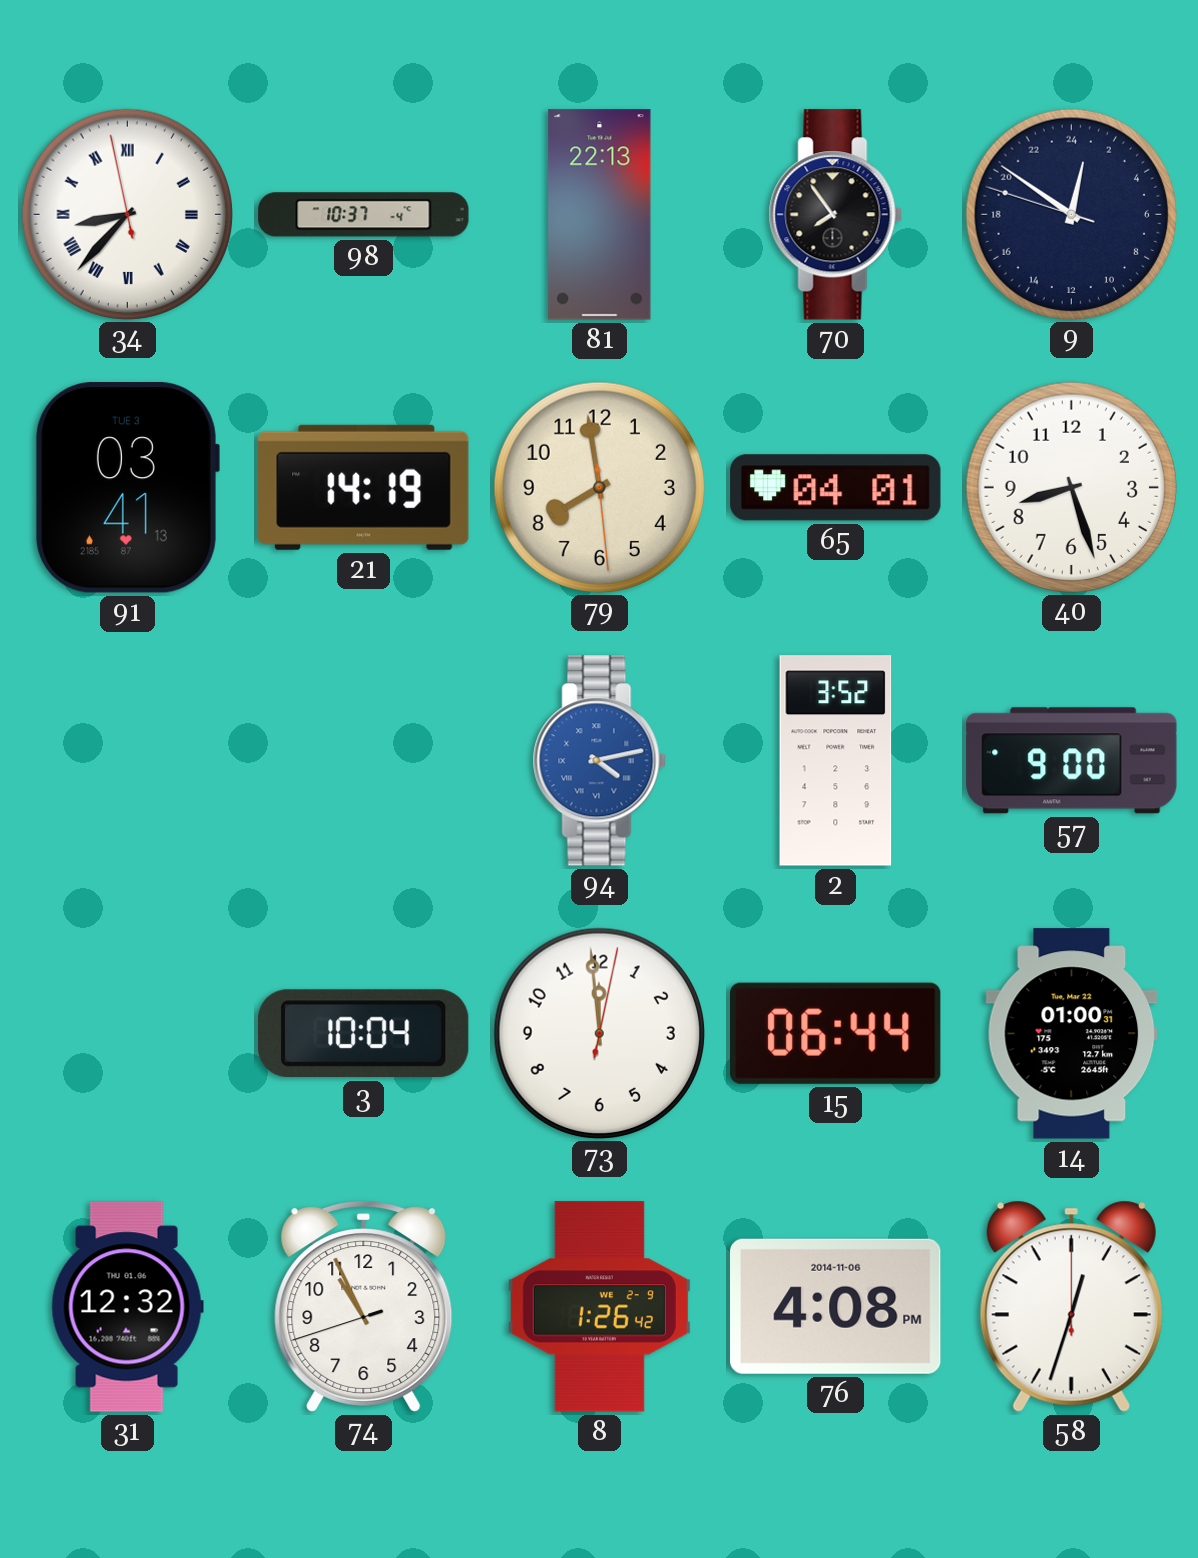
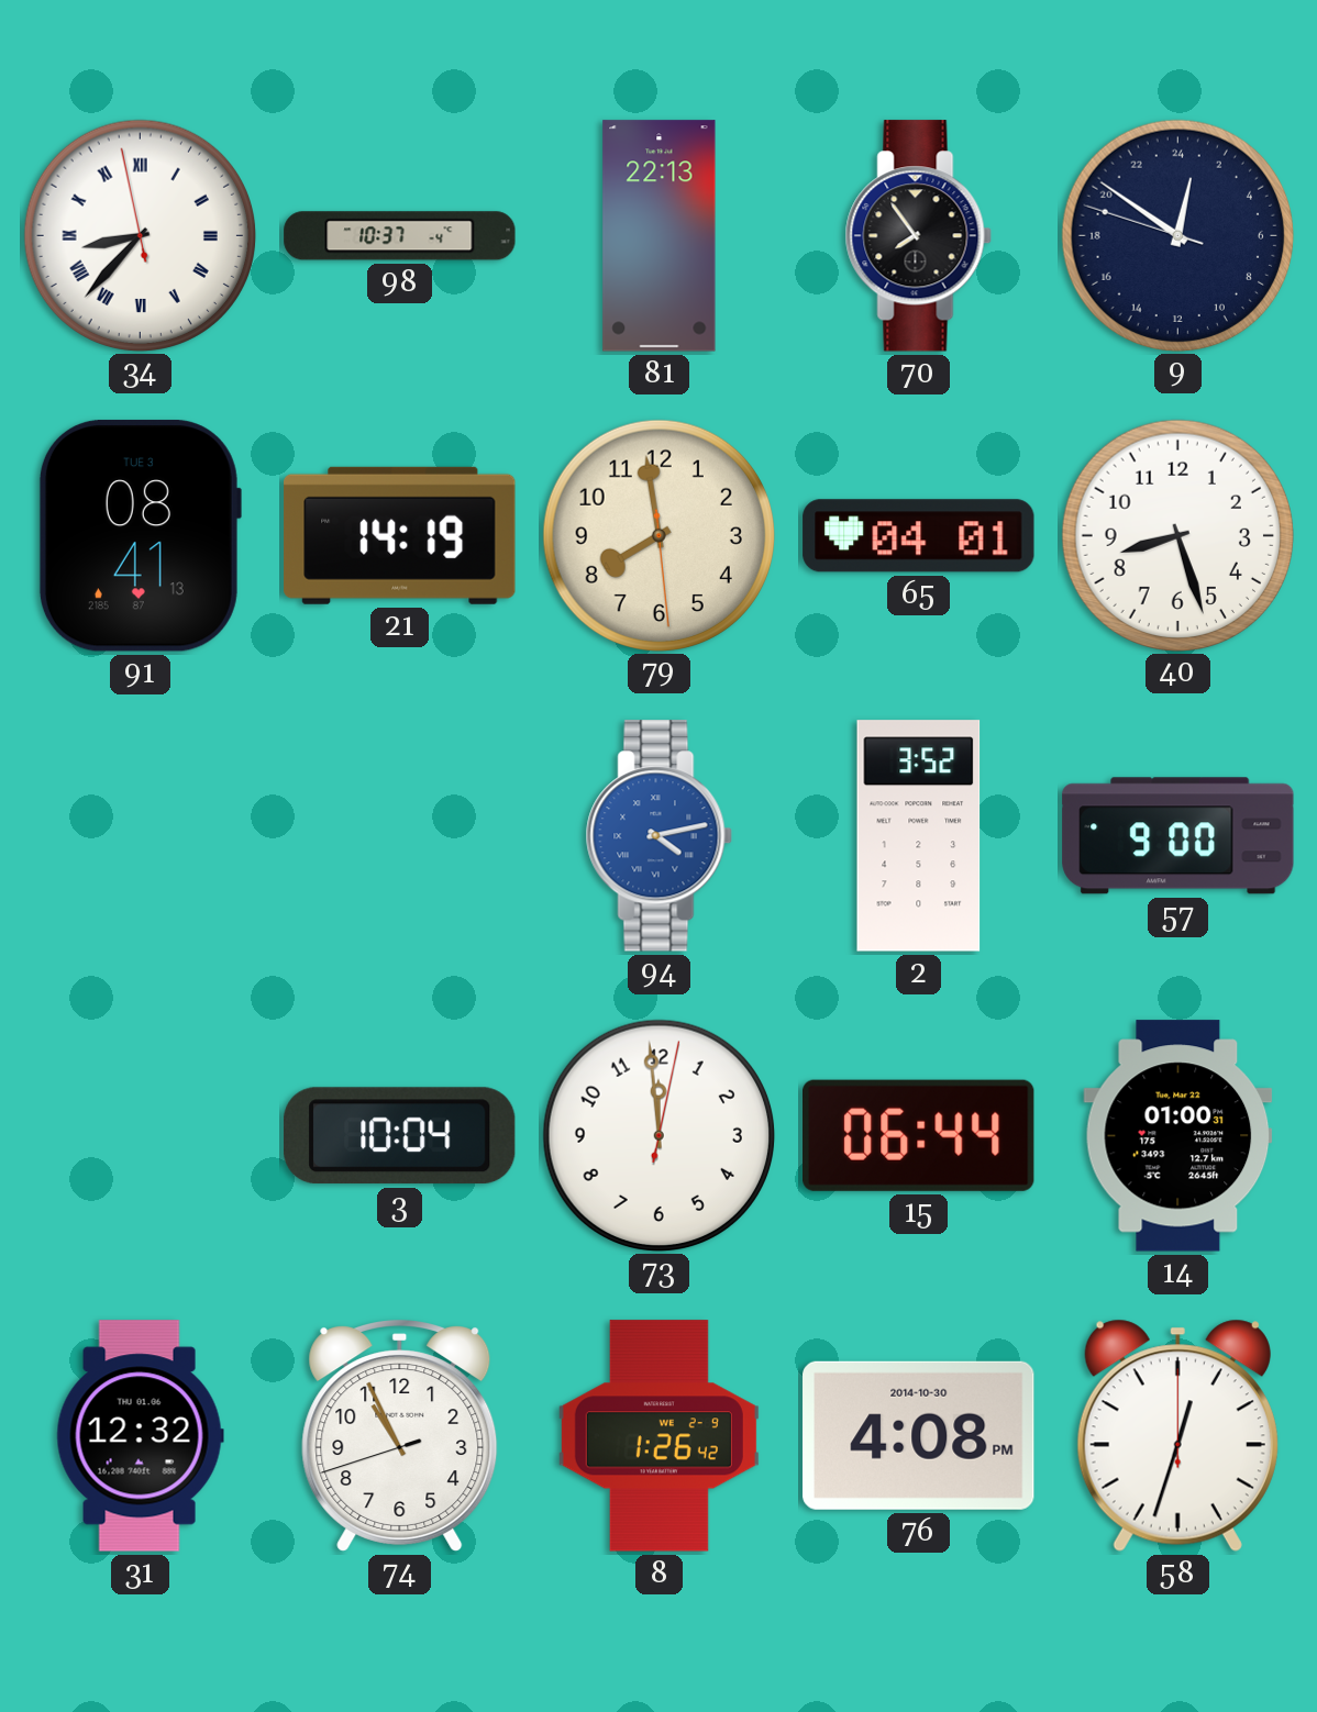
91: 03:41 -> 08:41
76 date: 2014-11-06 -> 2014-10-30
